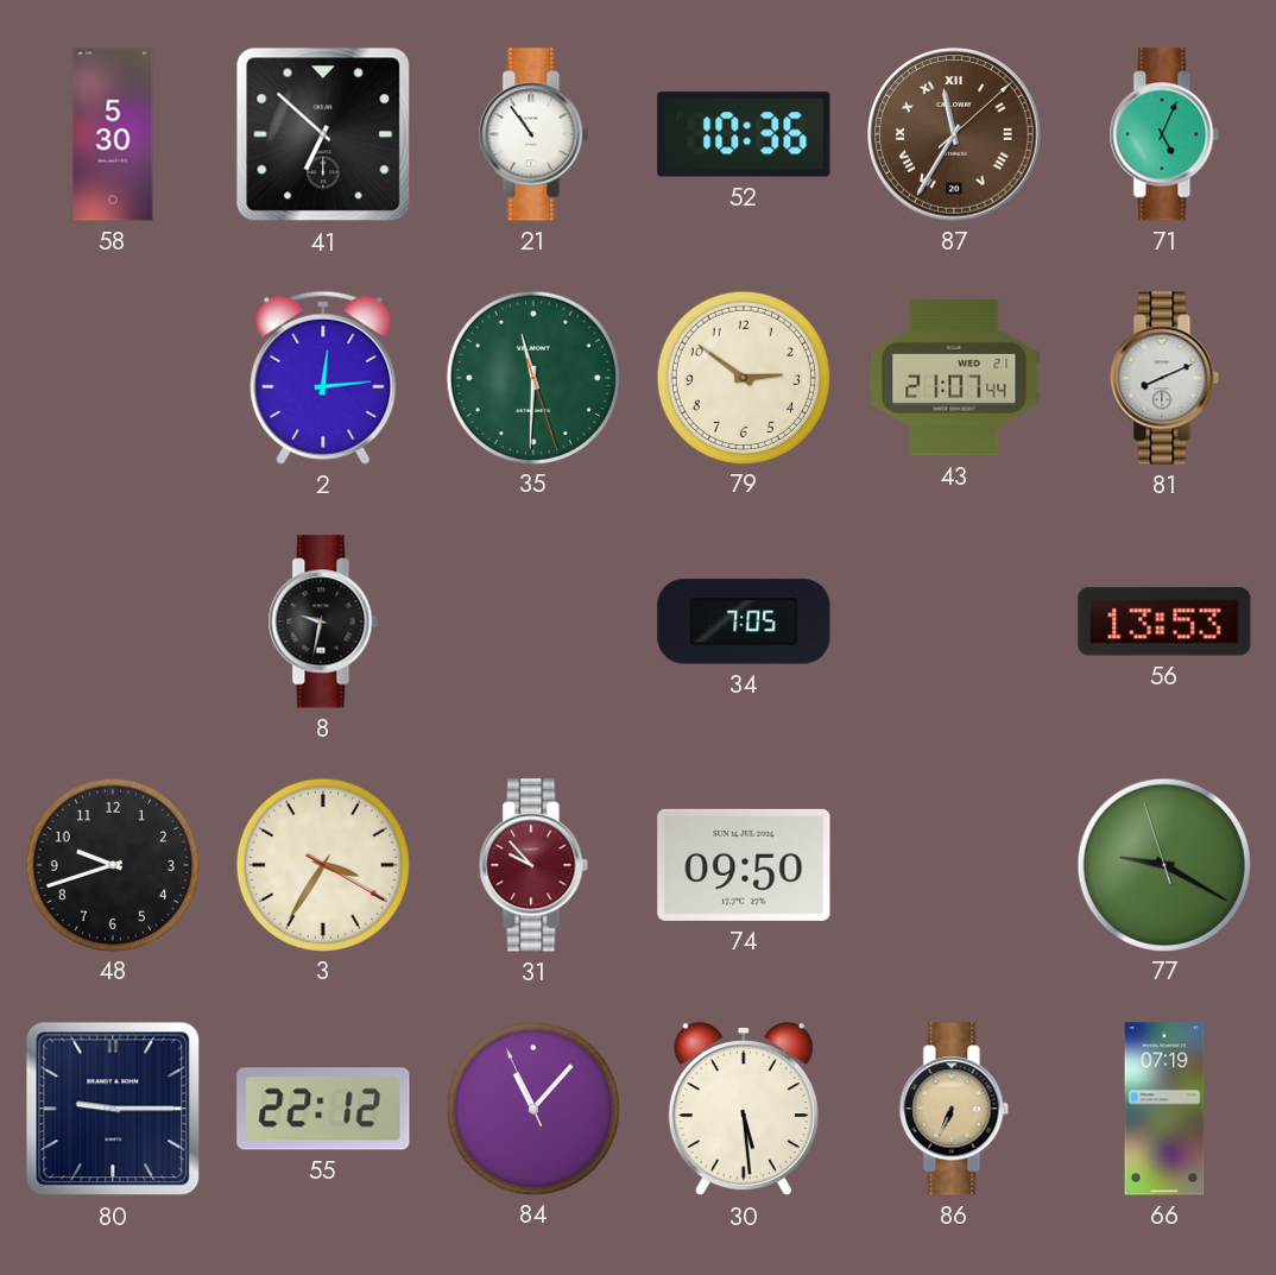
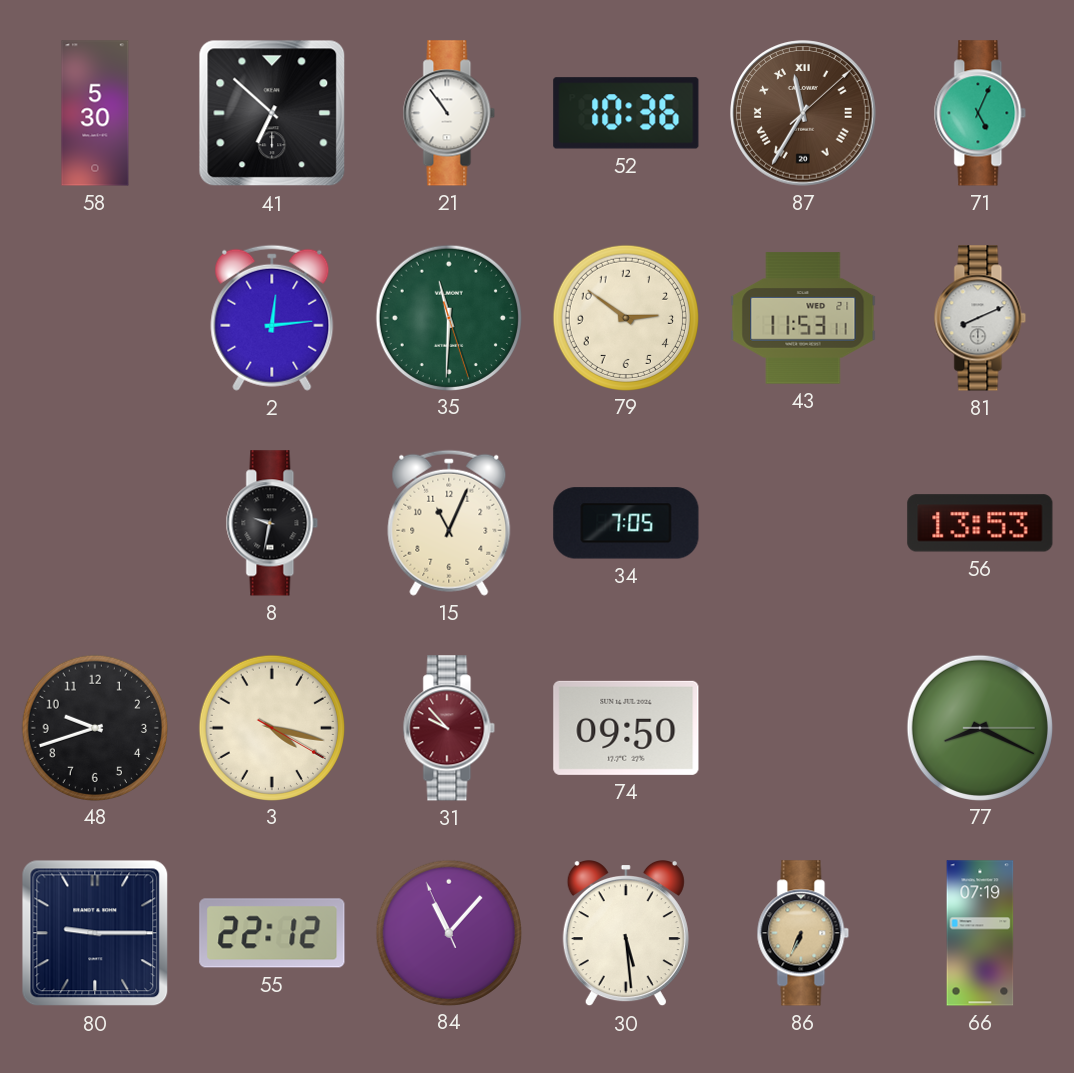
43: 21:07 -> 11:53
15: none -> 11:04
3: 3:35 -> 4:17
77: 9:19 -> 8:19
